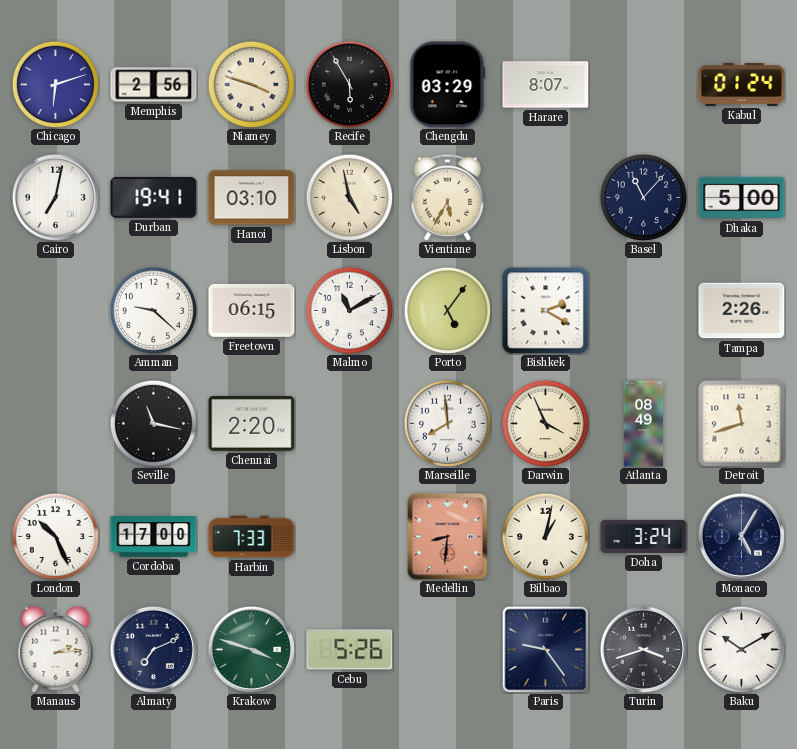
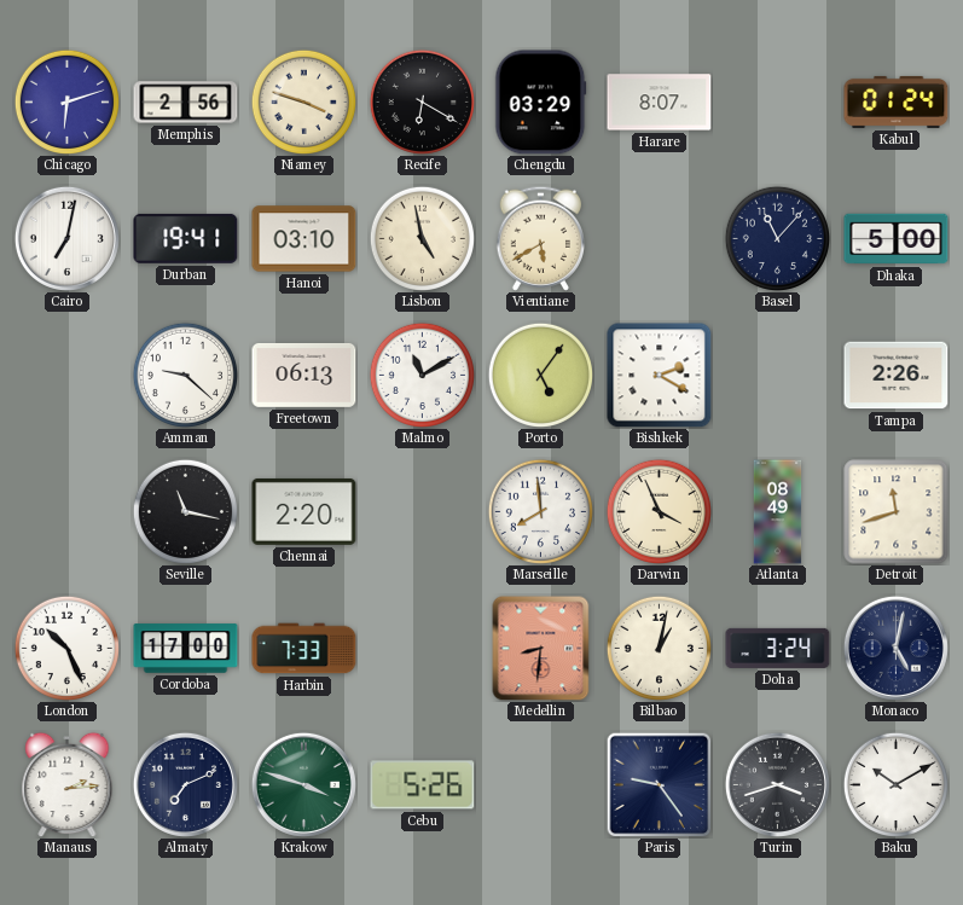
Recife: 5:55 -> 6:20
Vientiane: 5:35 -> 5:40
Freetown: 06:15 -> 06:13
Monaco: 5:05 -> 5:02
